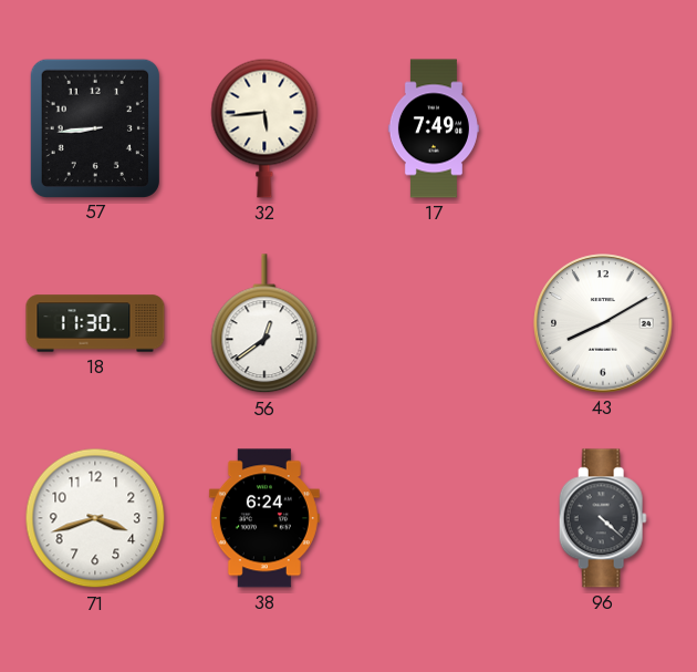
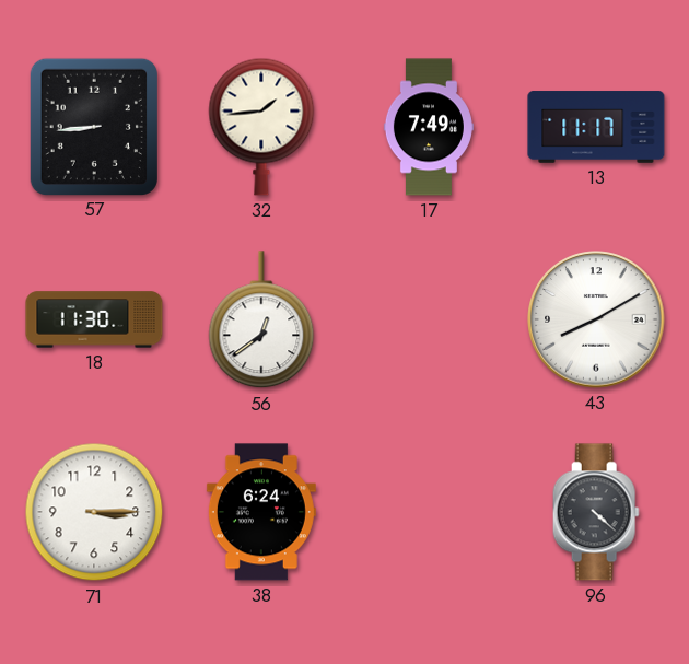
32: 5:44 -> 1:44
13: none -> 11:17
71: 3:42 -> 3:15
